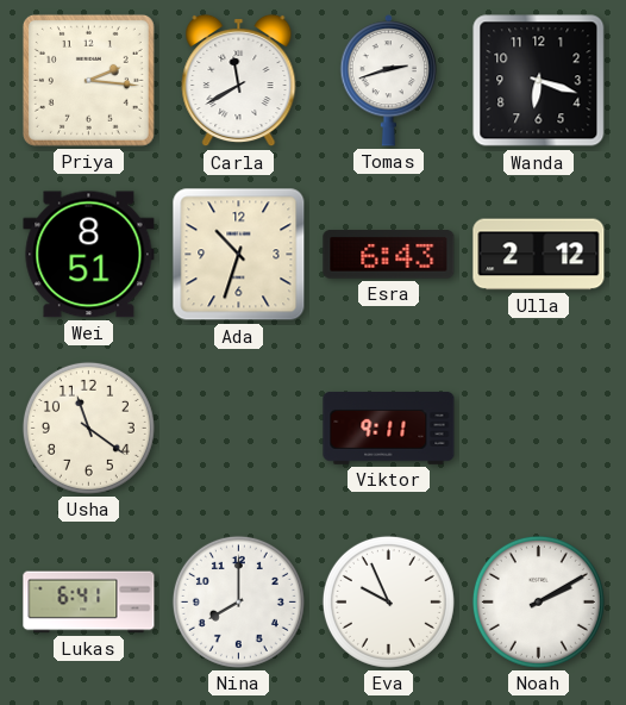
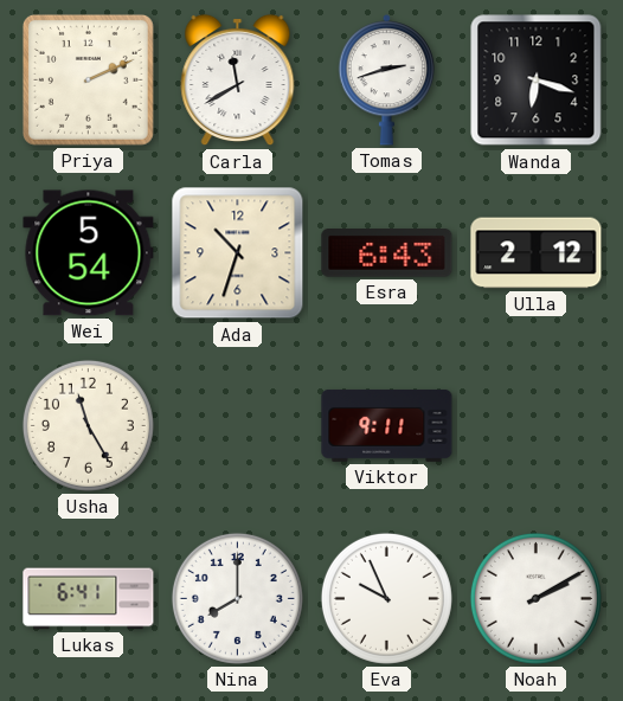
Priya: 2:16 -> 2:11
Wei: 8:51 -> 5:54
Usha: 11:21 -> 11:25
